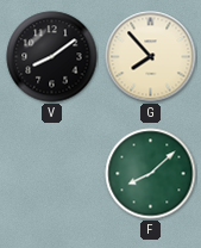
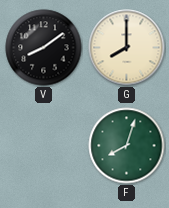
G: 7:53 -> 8:00
F: 8:08 -> 8:03
